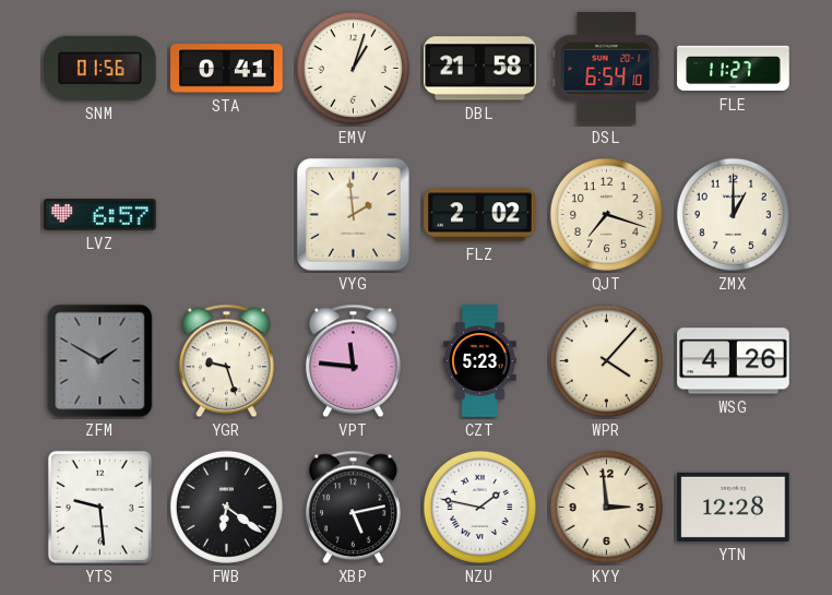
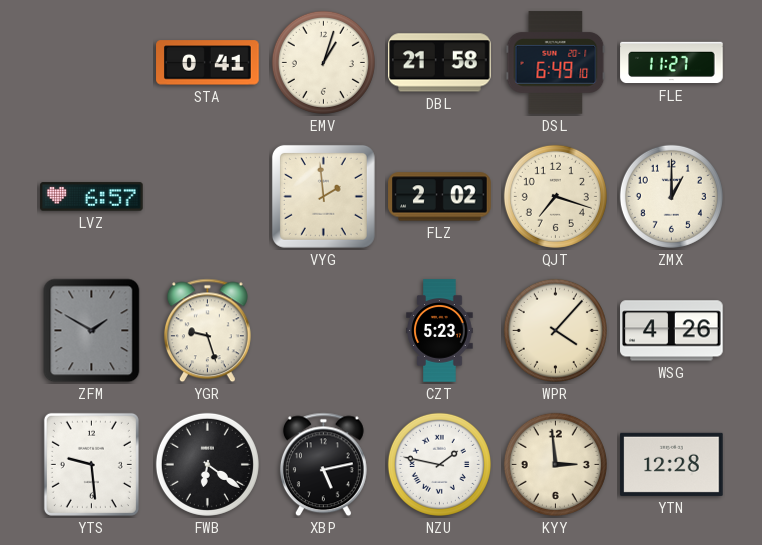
SNM: 01:56 -> none
DSL: 6:54 -> 6:49
VPT: 11:46 -> none
